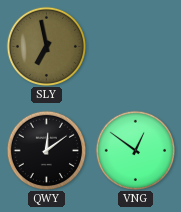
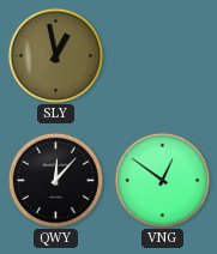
SLY: 6:58 -> 12:58
QWY: 12:09 -> 12:07
